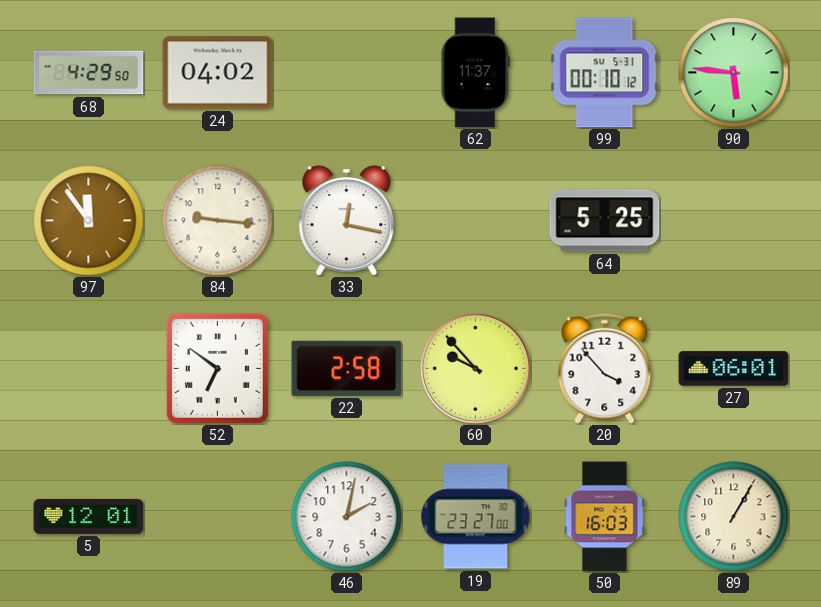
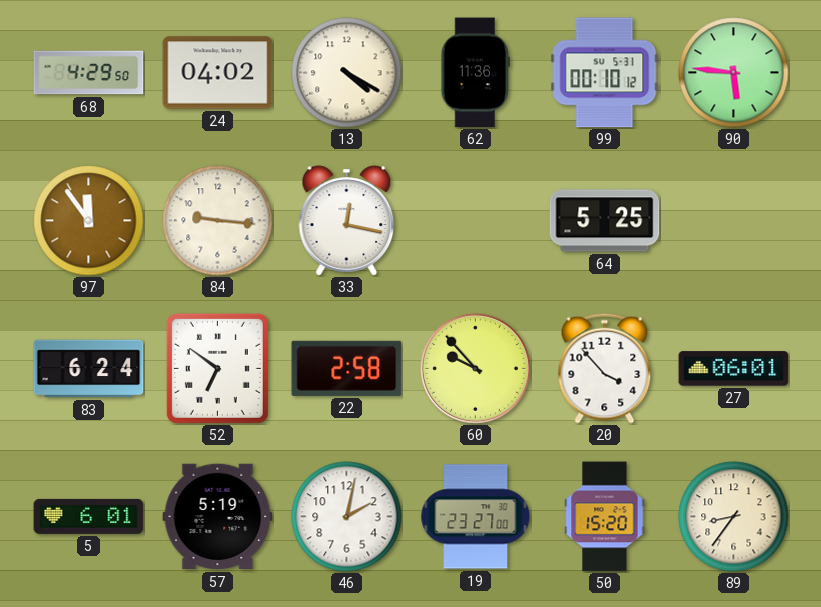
13: none -> 4:20
62: 11:37 -> 11:36
83: none -> 6:24
5: 12:01 -> 6:01
57: none -> 5:19
50: 16:03 -> 15:20
89: 1:05 -> 8:36
